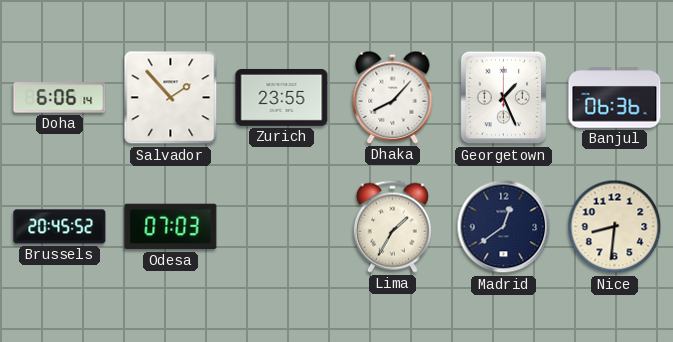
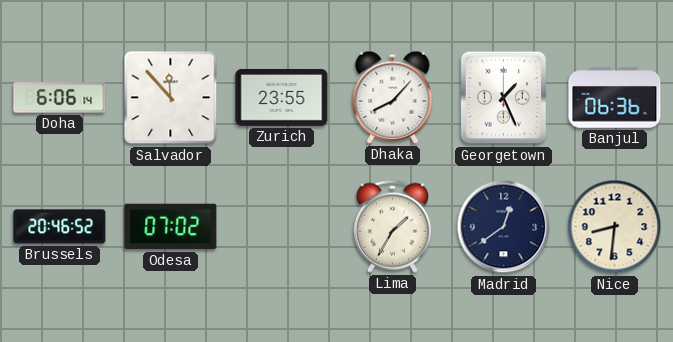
Salvador: 1:53 -> 11:53
Brussels: 20:45 -> 20:46
Odesa: 07:03 -> 07:02
